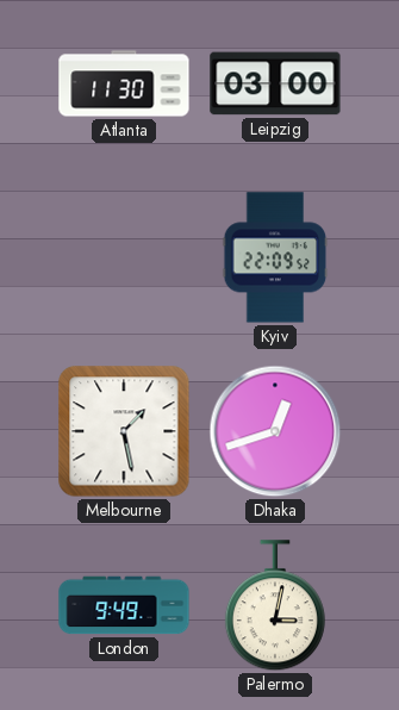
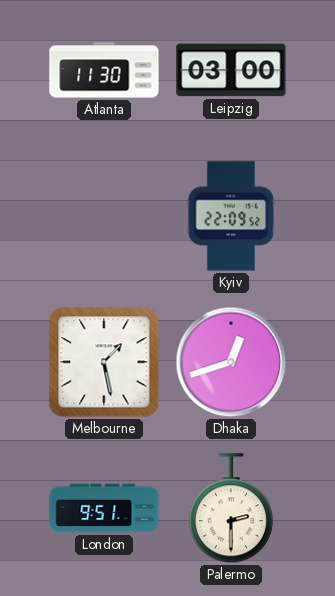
London: 9:49 -> 9:51
Palermo: 3:02 -> 2:30
